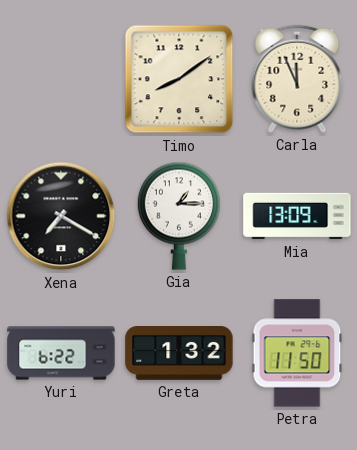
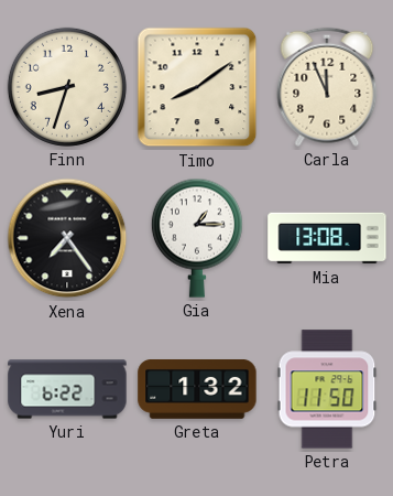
Finn: none -> 8:33
Xena: 7:20 -> 7:24
Mia: 13:09 -> 13:08
